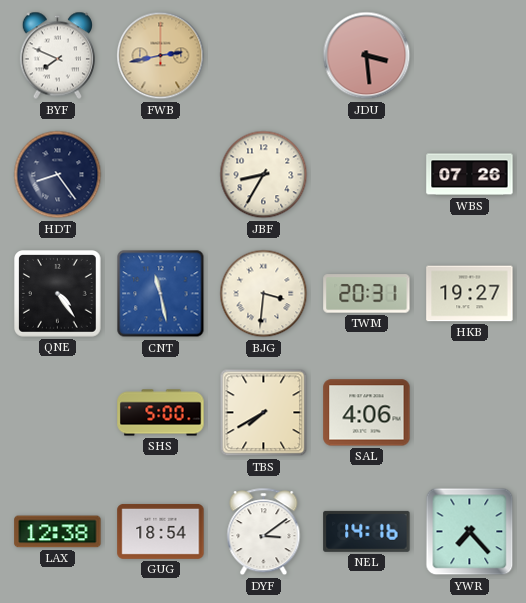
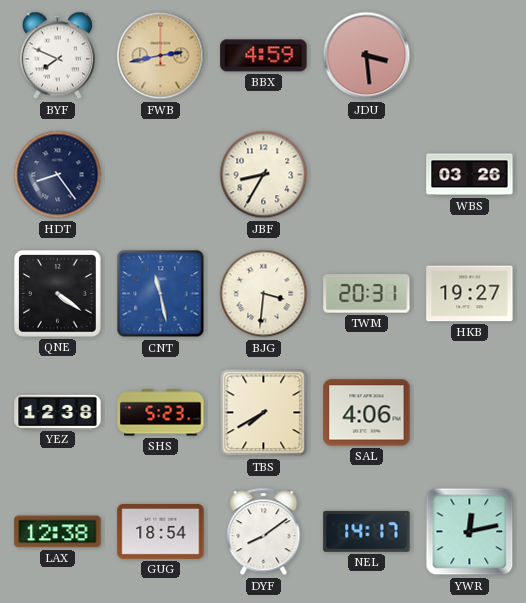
BBX: none -> 4:59
WBS: 07:26 -> 03:26
QNE: 4:24 -> 4:21
YEZ: none -> 12:38
SHS: 5:00 -> 5:23
DYF: 3:09 -> 8:09
NEL: 14:16 -> 14:17
YWR: 7:23 -> 12:13
